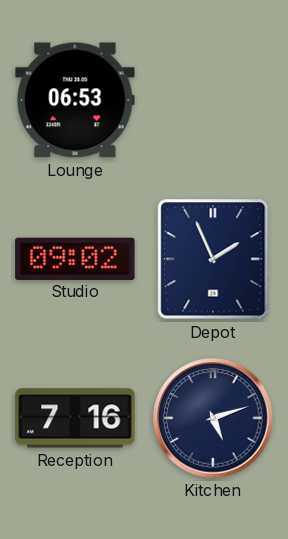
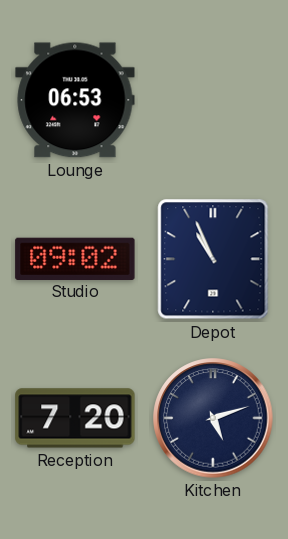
Depot: 1:56 -> 10:56
Reception: 7:16 -> 7:20
